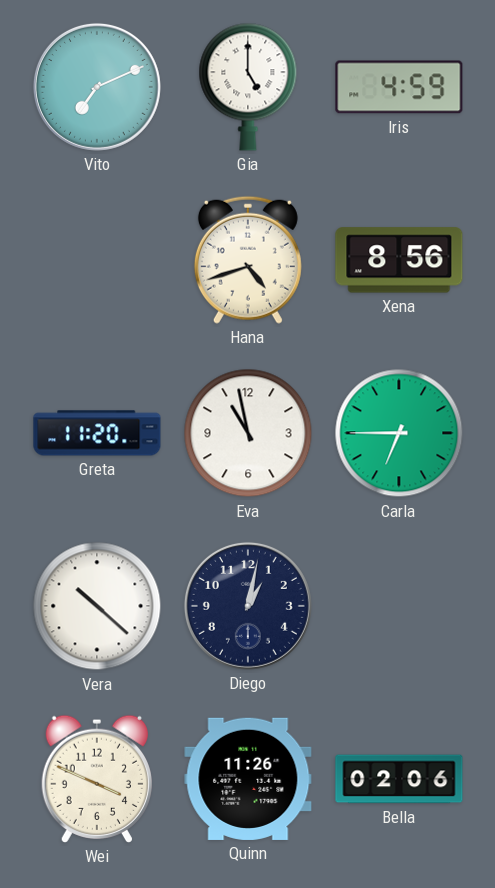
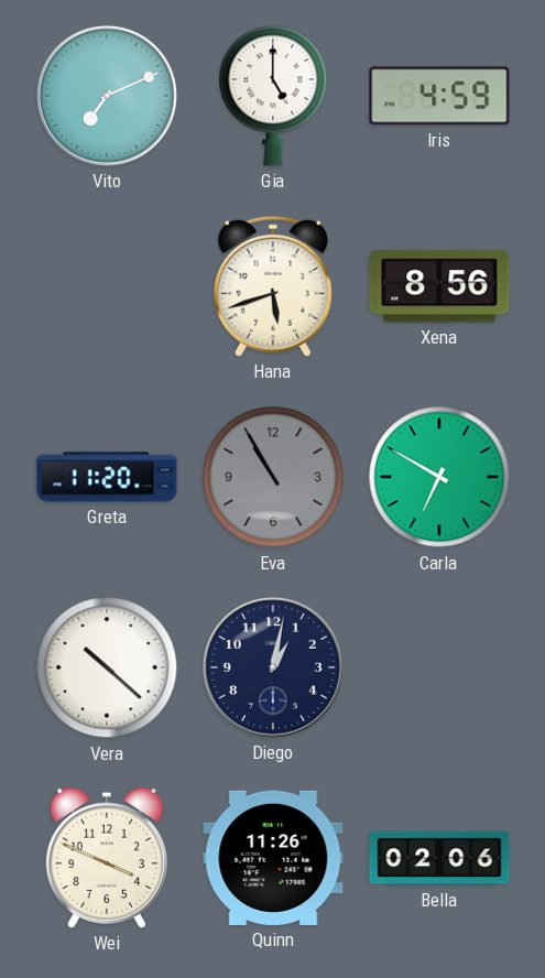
Hana: 4:42 -> 5:42
Eva: 10:58 -> 10:55
Eva dial: white -> grey
Carla: 6:45 -> 6:50
